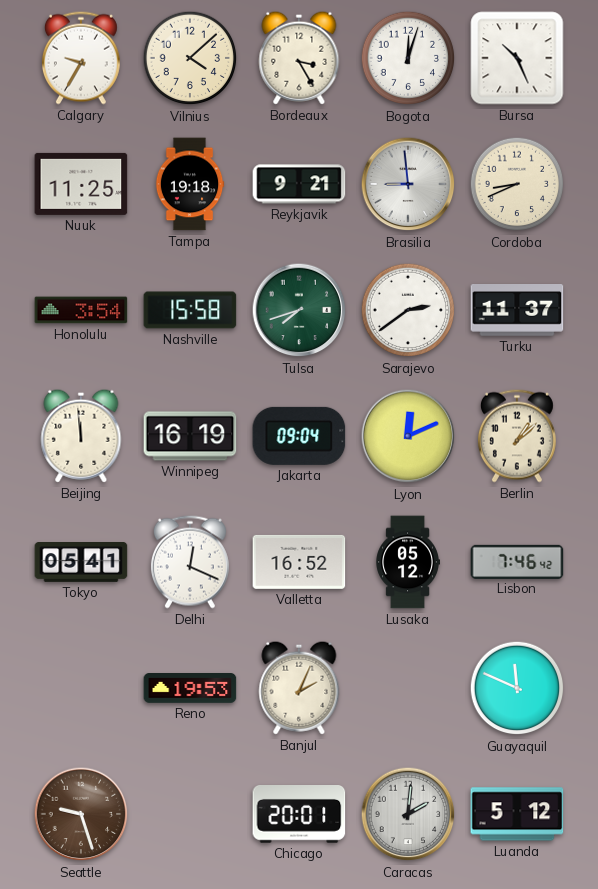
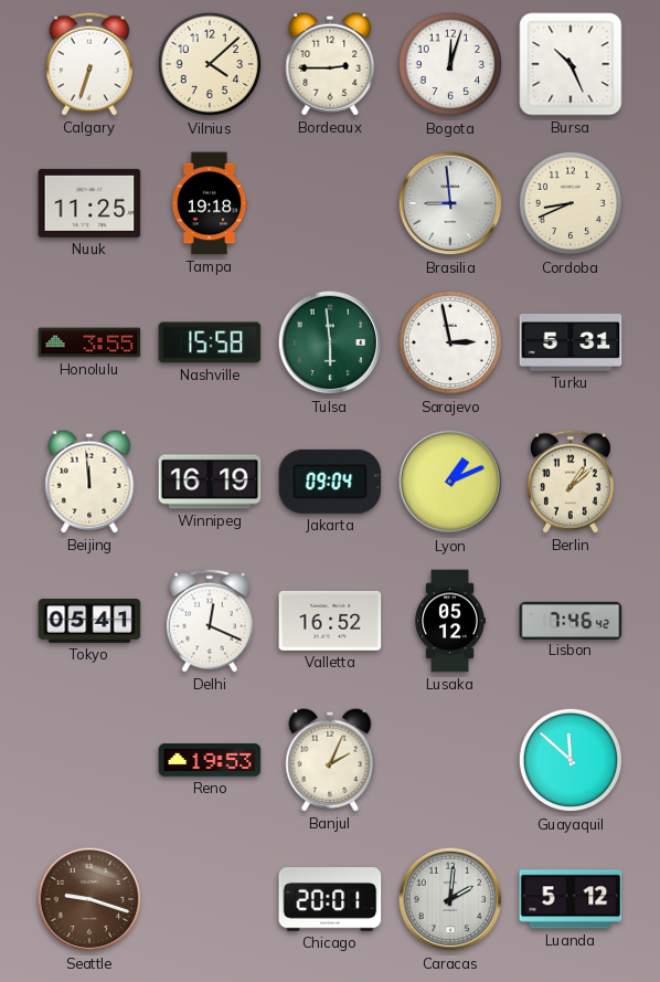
Calgary: 9:35 -> 6:33
Bordeaux: 3:25 -> 2:45
Reykjavik: 9:21 -> none
Honolulu: 3:54 -> 3:55
Tulsa: 7:42 -> 5:59
Sarajevo: 2:39 -> 2:58
Turku: 11:37 -> 5:31
Lyon: 12:11 -> 1:11
Guayaquil: 11:49 -> 11:52
Seattle: 9:27 -> 9:18
